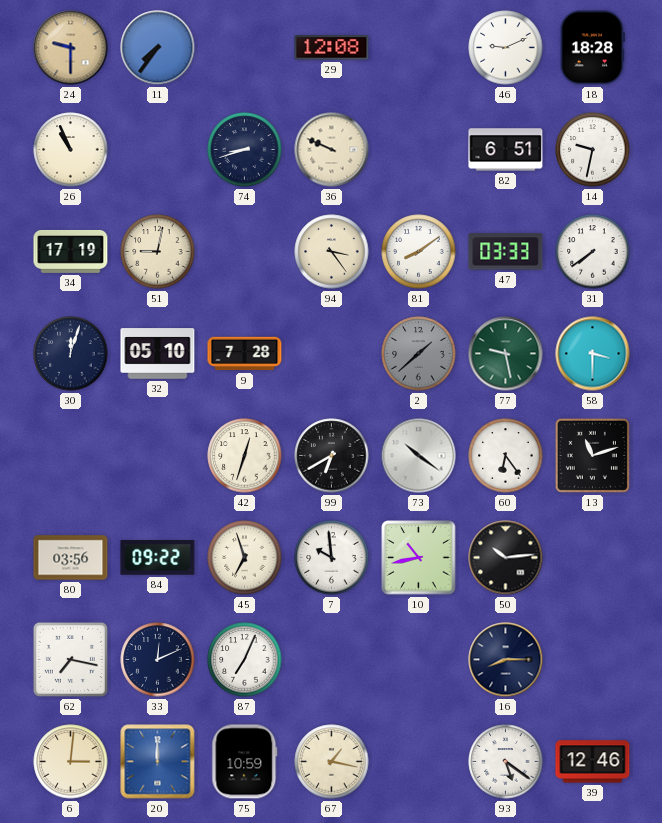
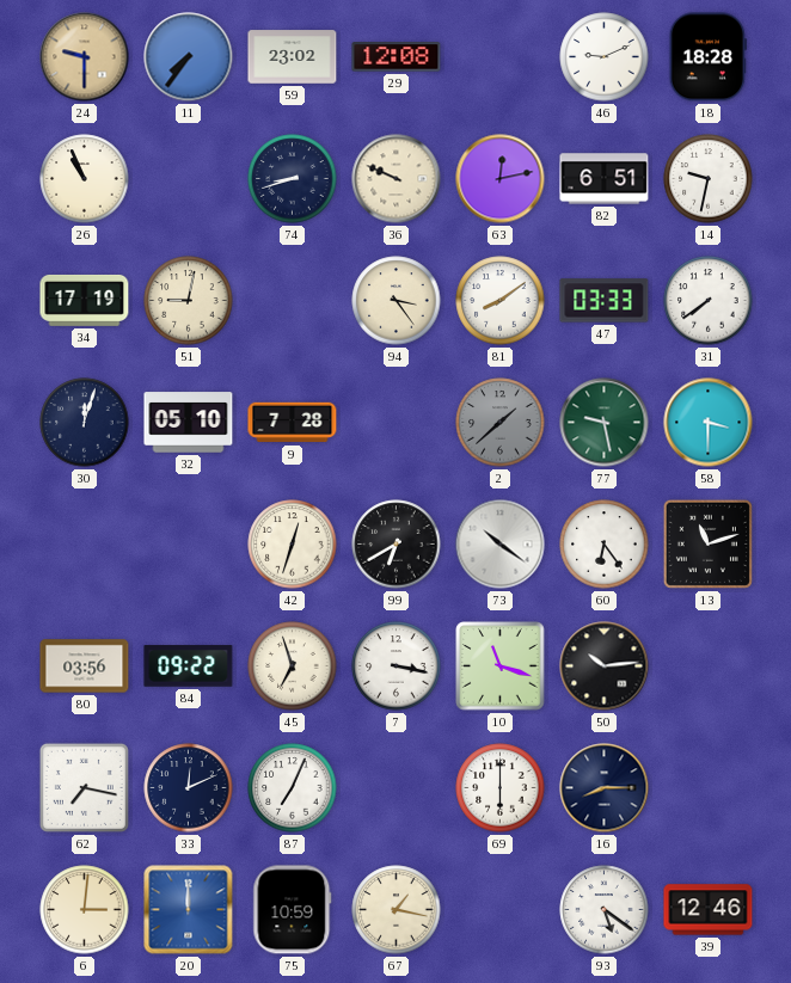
59: none -> 23:02
63: none -> 12:13
7: 9:59 -> 3:17
10: 10:43 -> 11:18
69: none -> 6:00
